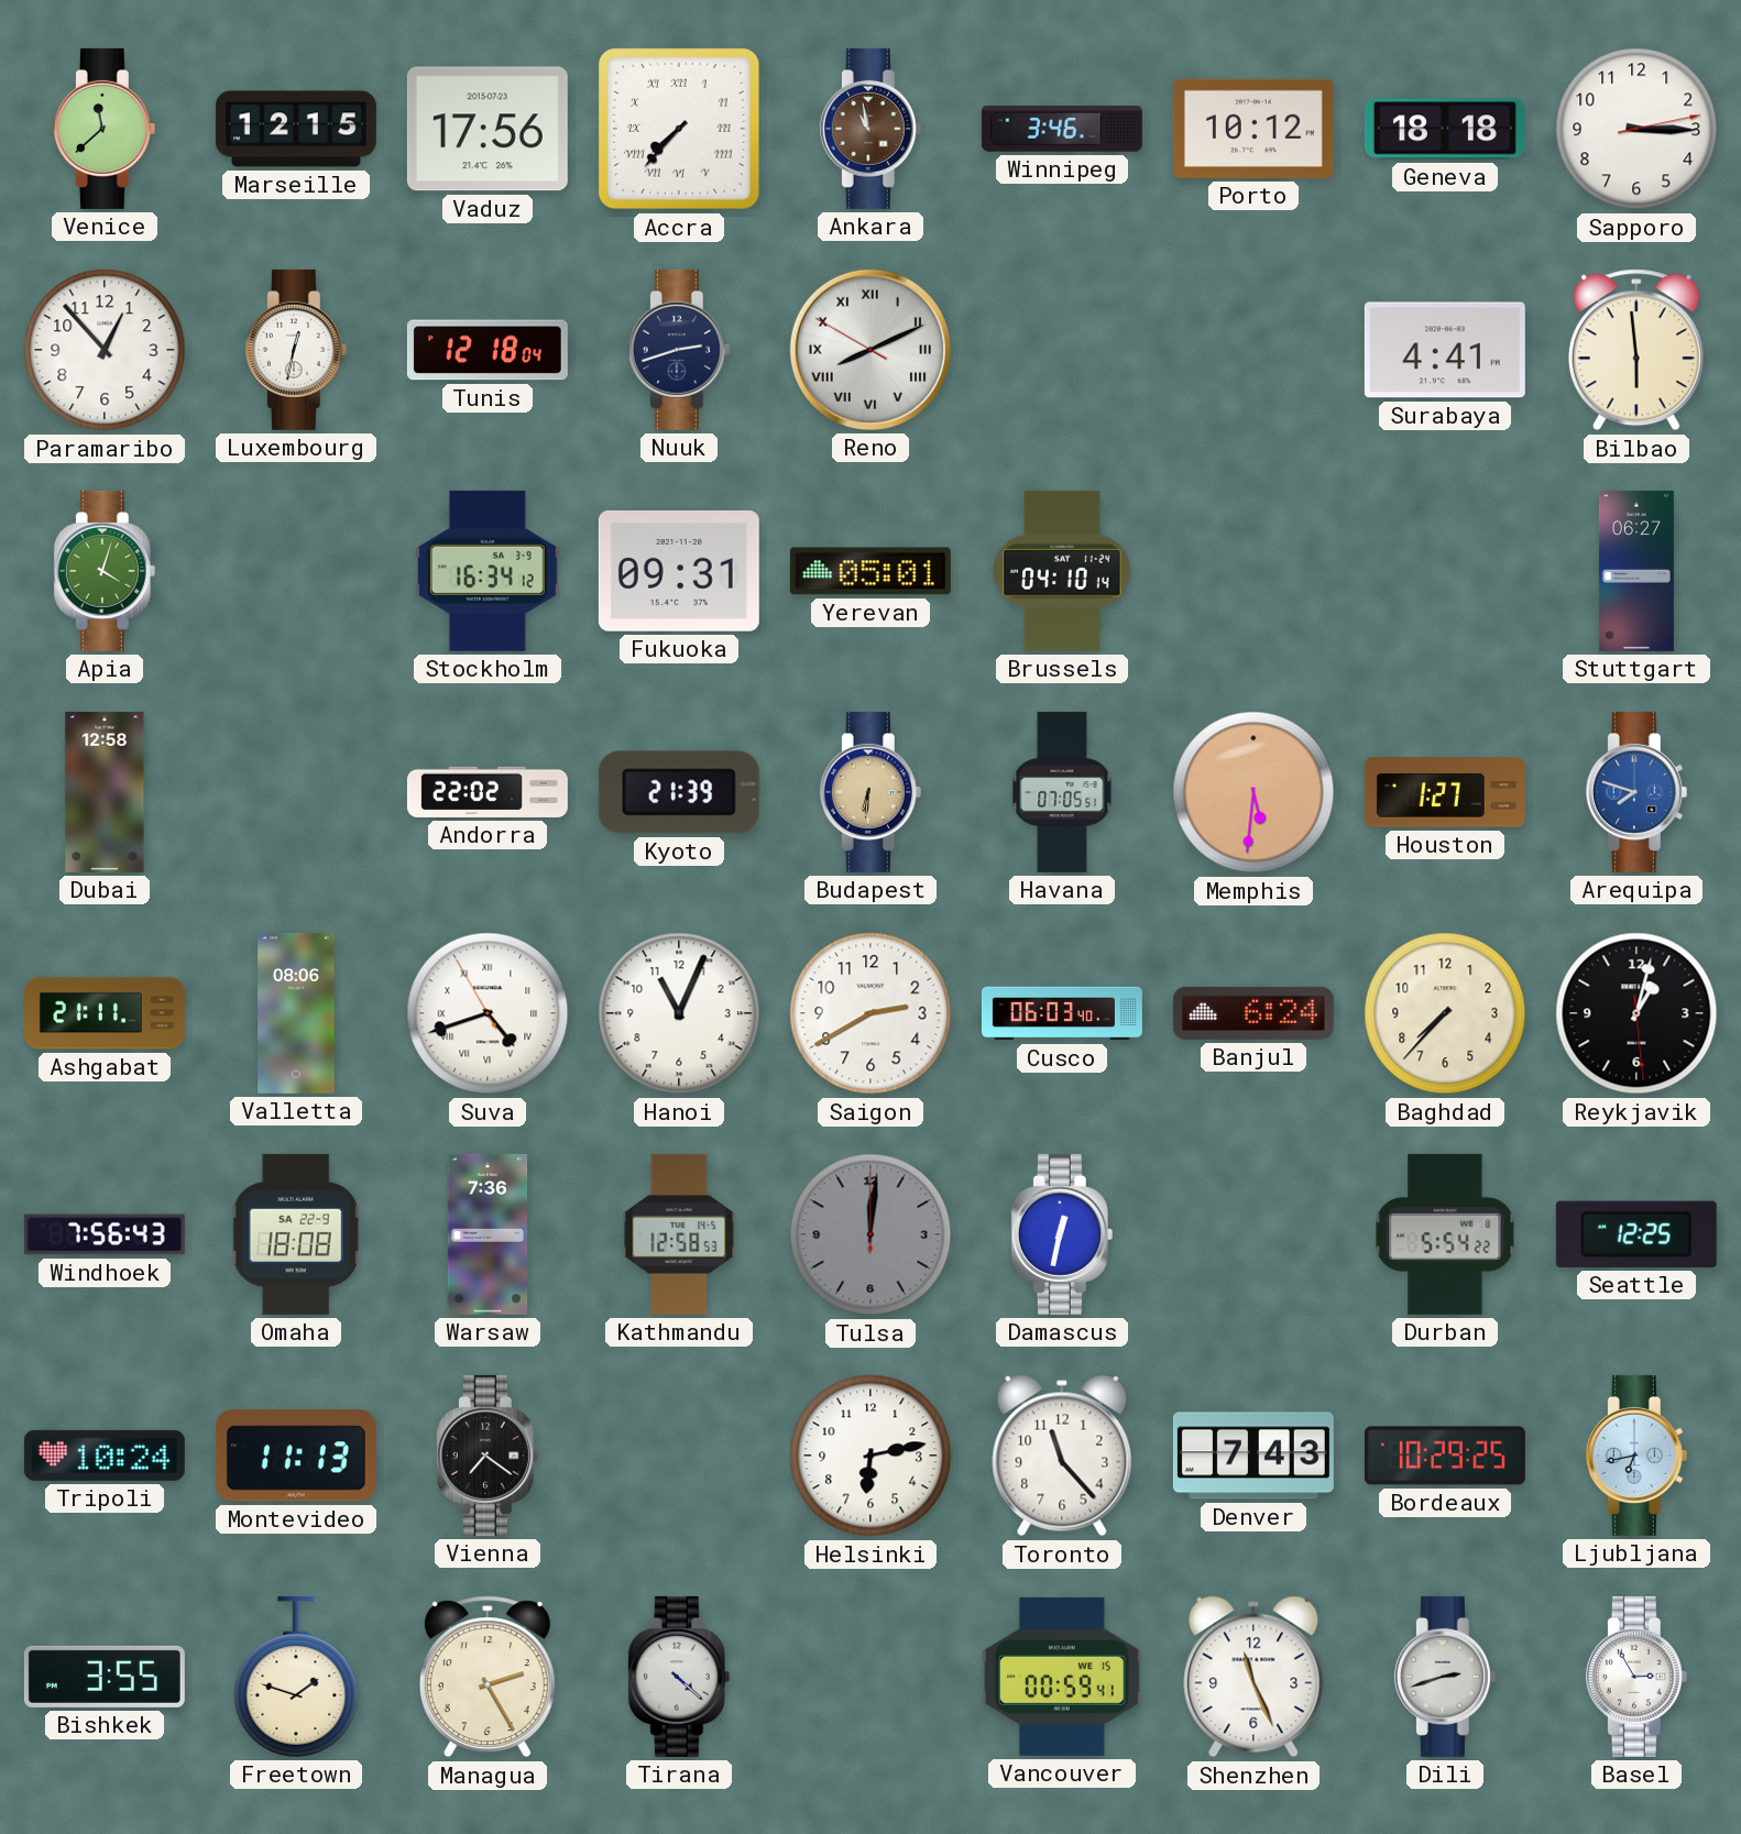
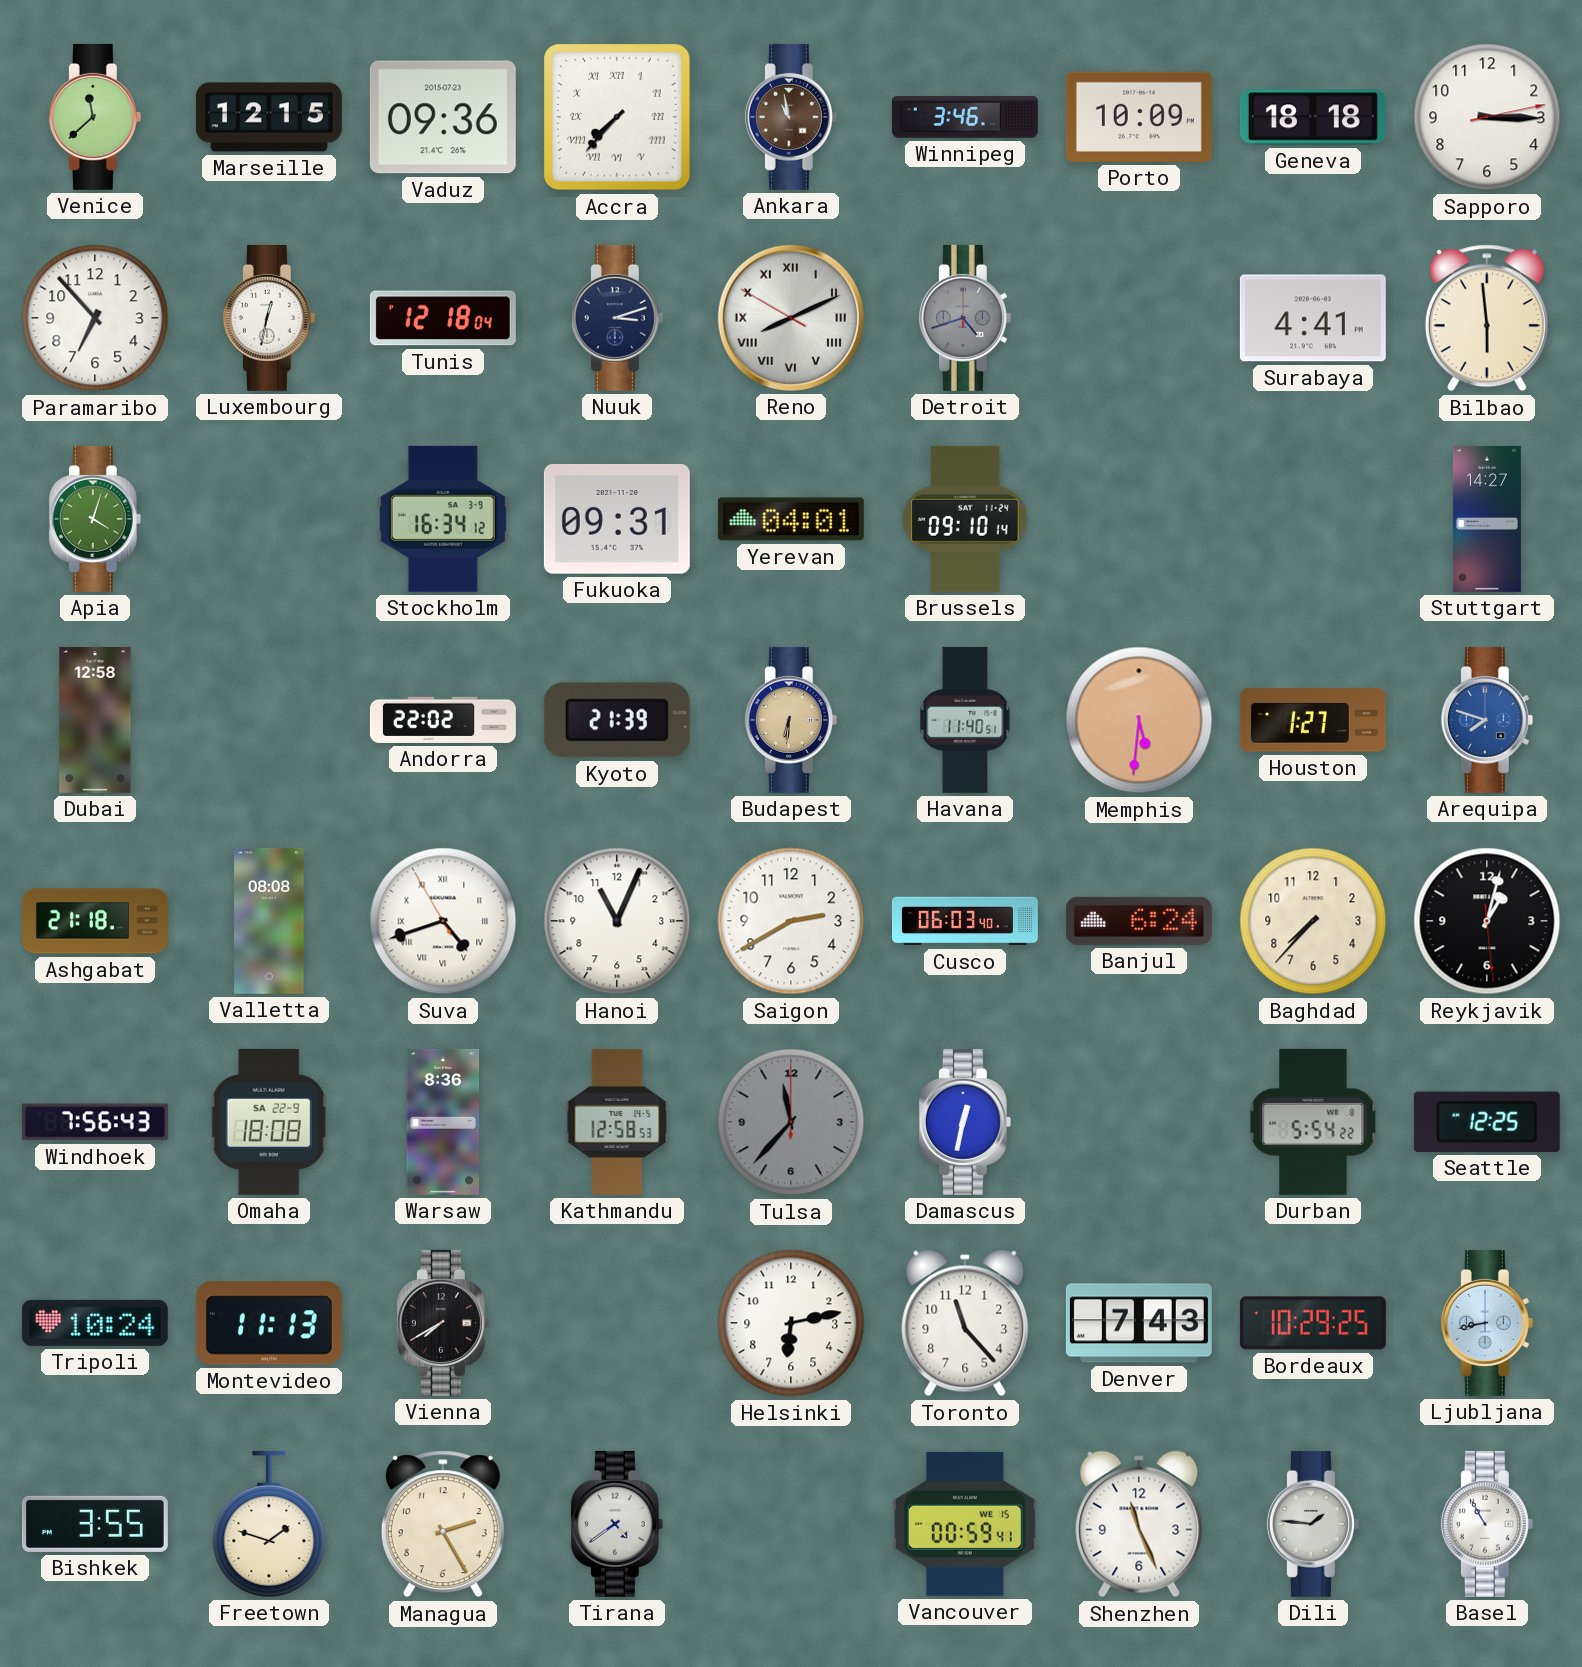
Vaduz: 17:56 -> 09:36
Porto: 10:12 -> 10:09
Paramaribo: 12:53 -> 6:53
Nuuk: 2:42 -> 3:12
Detroit: none -> 4:42
Yerevan: 05:01 -> 04:01
Brussels: 04:10 -> 09:10
Stuttgart: 06:27 -> 14:27
Havana: 07:05 -> 11:40
Ashgabat: 21:11 -> 21:18
Valletta: 08:06 -> 08:08
Warsaw: 7:36 -> 8:36
Tulsa: 12:01 -> 11:37
Vienna: 7:21 -> 7:40
Ljubljana: 6:43 -> 8:43
Tirana: 4:22 -> 4:39
Dili: 2:42 -> 1:46
Basel: 2:55 -> 10:55
